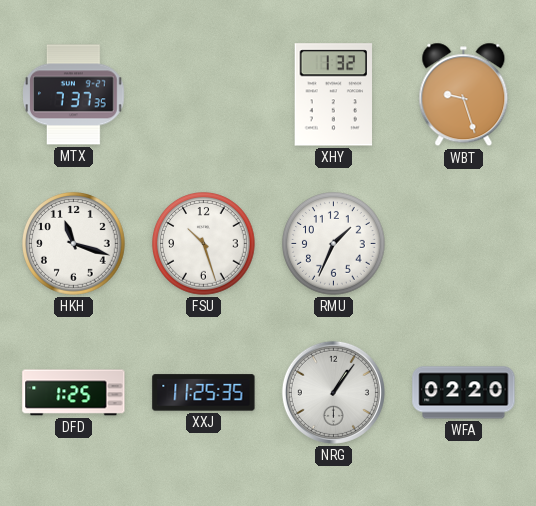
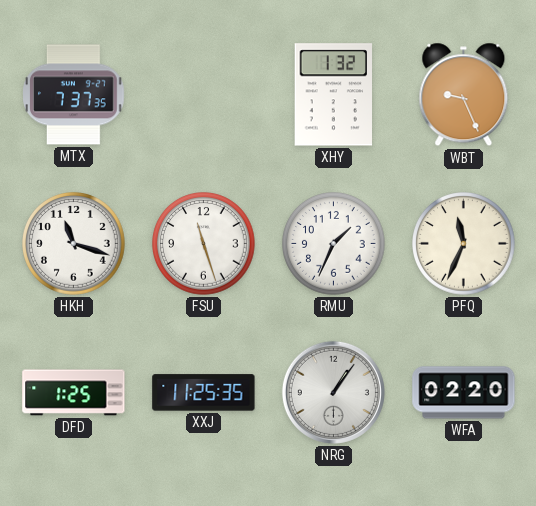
WBT: 9:27 -> 9:26
FSU: 10:27 -> 11:27
PFQ: none -> 11:34
